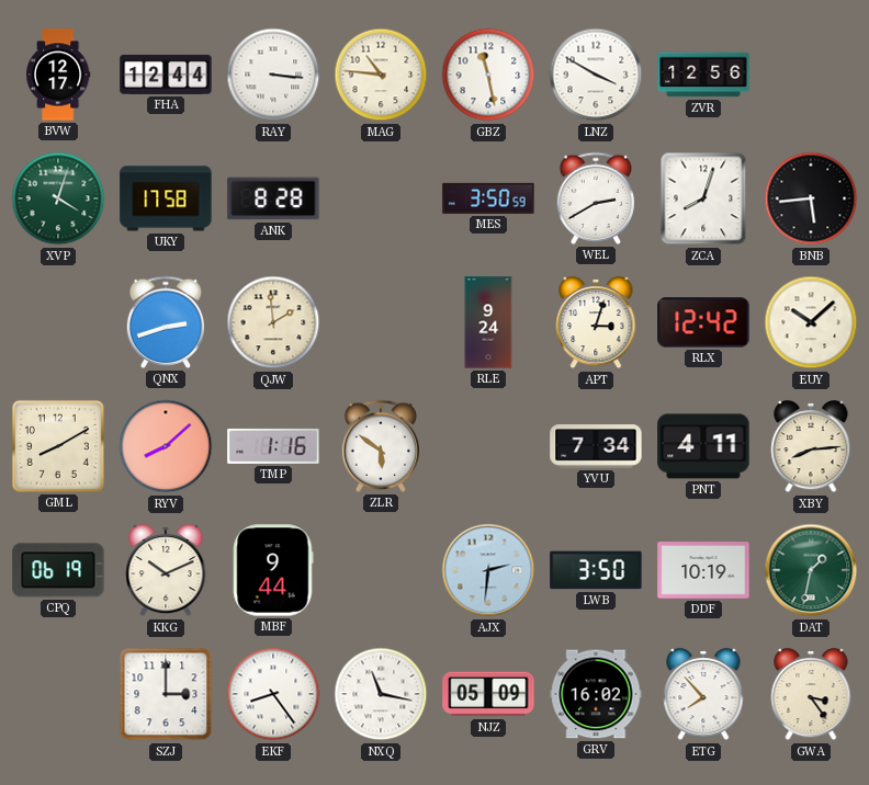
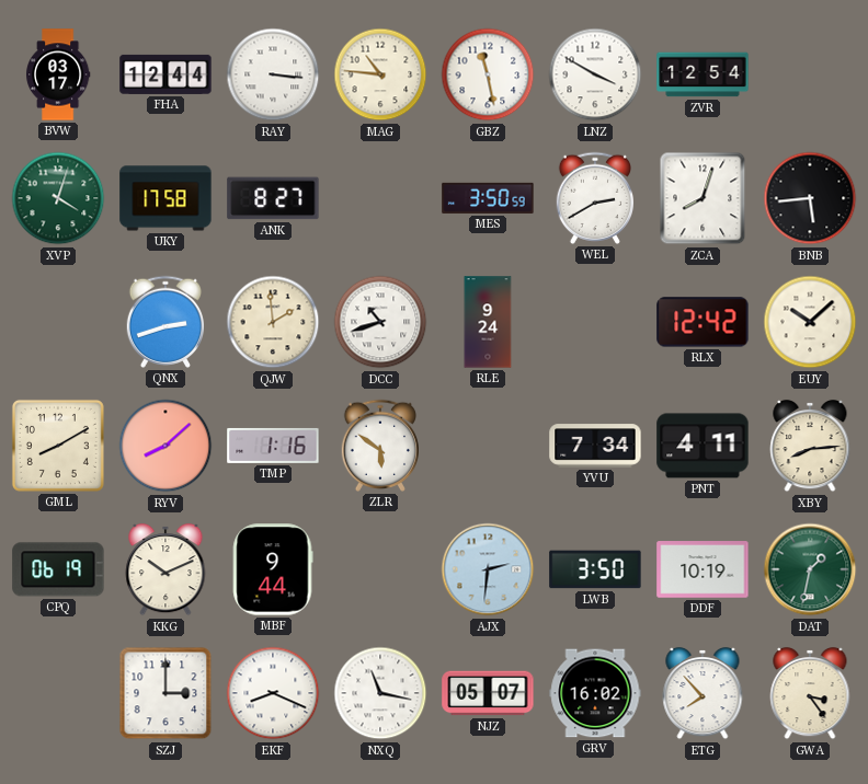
BVW: 12:17 -> 03:17
ZVR: 12:56 -> 12:54
ANK: 8:28 -> 8:27
DCC: none -> 10:42
APT: 3:03 -> none
EKF: 8:24 -> 8:19
NJZ: 05:09 -> 05:07
